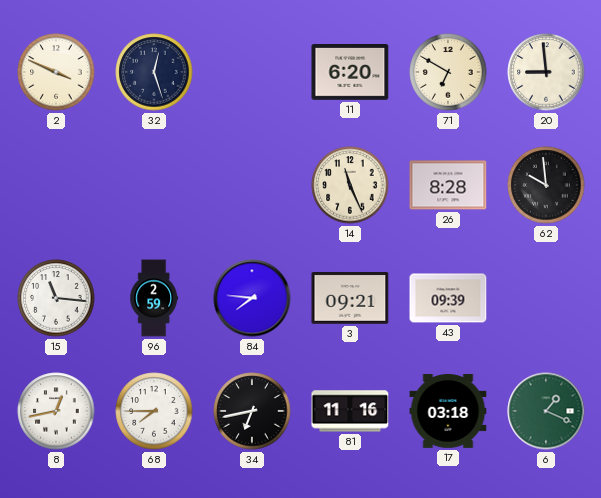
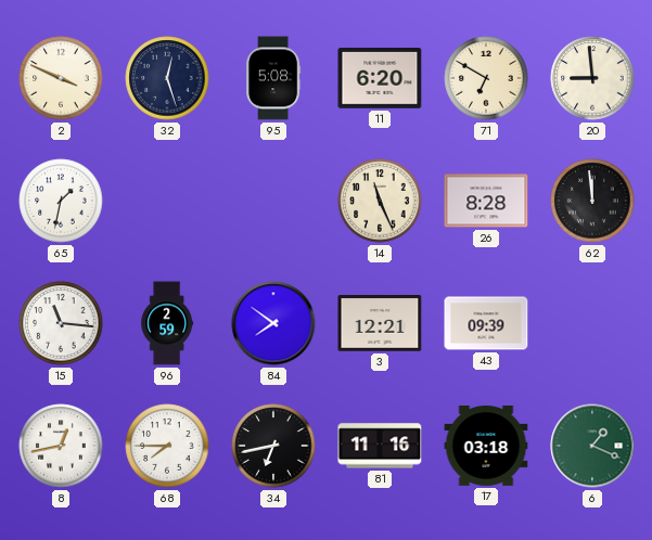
95: none -> 5:08
65: none -> 1:32
62: 9:59 -> 11:59
84: 7:46 -> 7:51
3: 09:21 -> 12:21
